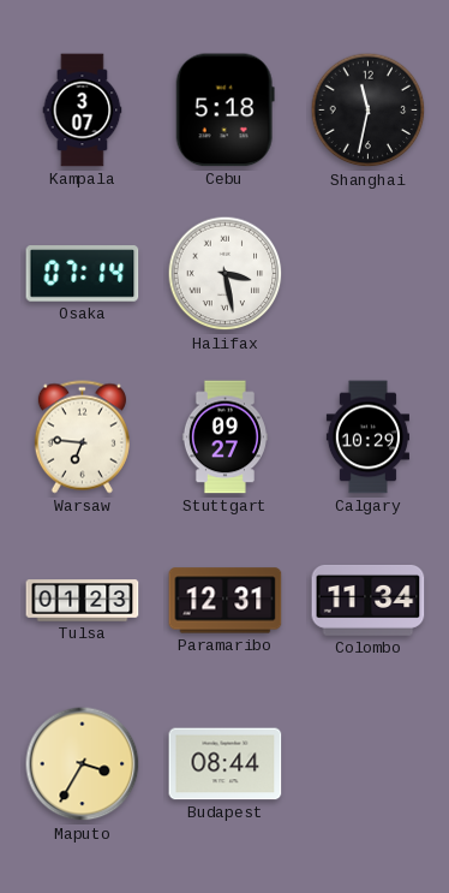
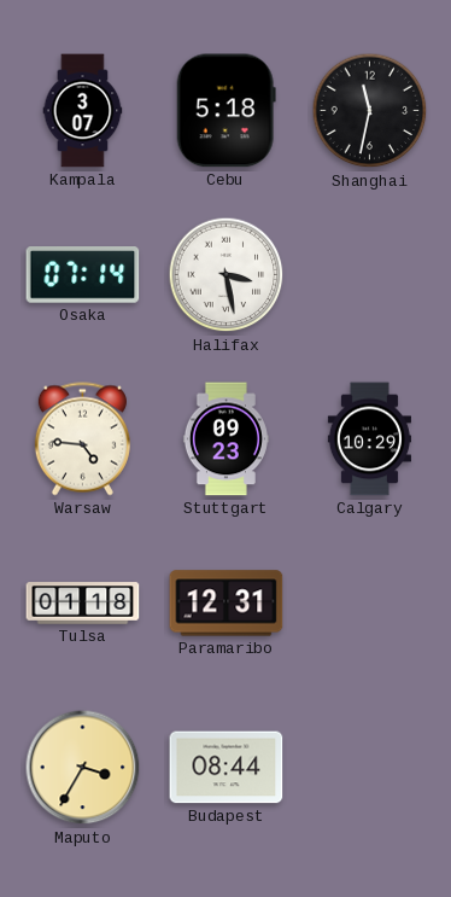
Warsaw: 6:46 -> 4:46
Stuttgart: 09:27 -> 09:23
Tulsa: 01:23 -> 01:18
Colombo: 11:34 -> none
